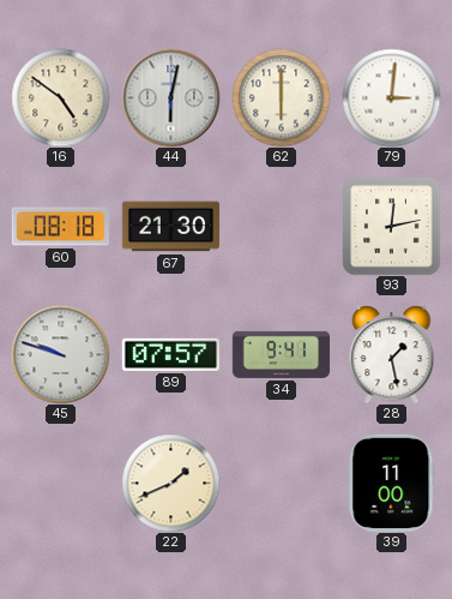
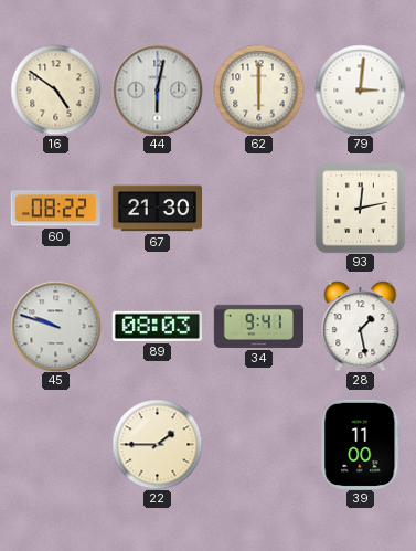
60: 08:18 -> 08:22
89: 07:57 -> 08:03
22: 1:41 -> 1:45
